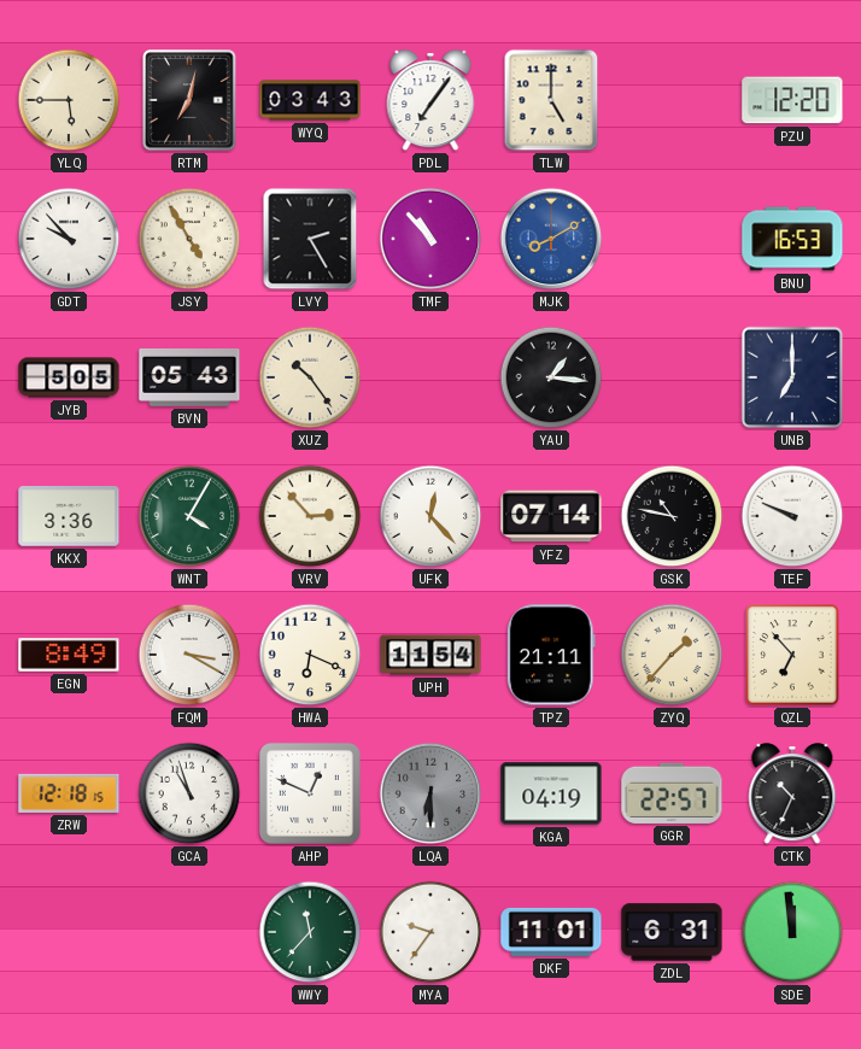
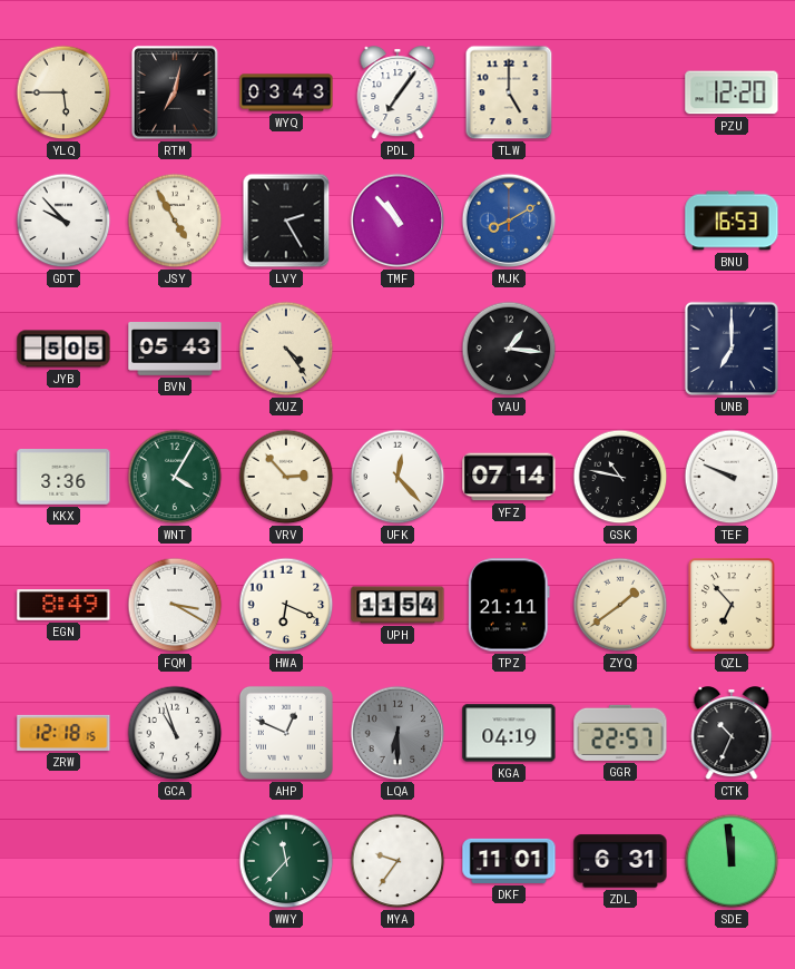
XUZ: 10:24 -> 4:24
ZYQ: 1:37 -> 1:39
